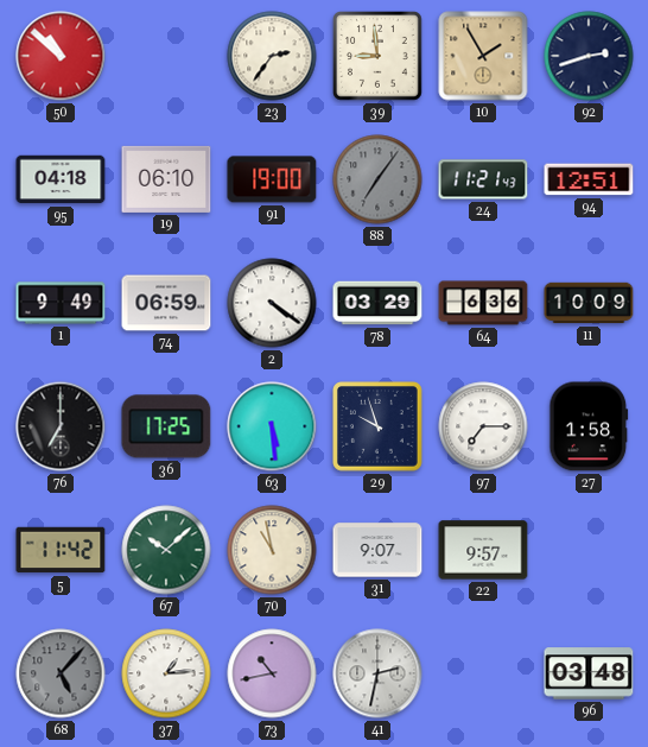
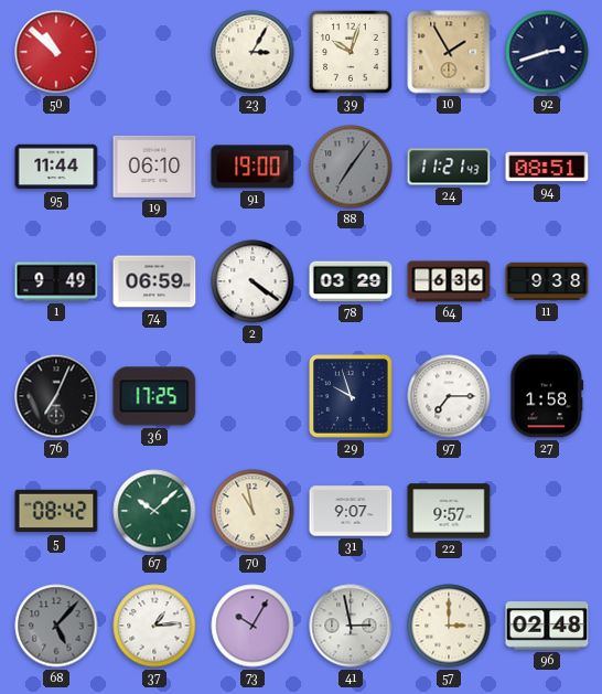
23: 2:36 -> 3:05
39: 8:59 -> 10:03
95: 04:18 -> 11:44
94: 12:51 -> 08:51
11: 10:09 -> 9:38
76: 7:00 -> 7:04
63: 5:29 -> none
5: 11:42 -> 08:42
73: 10:43 -> 10:05
41: 2:32 -> 2:58
57: none -> 3:00
96: 03:48 -> 02:48
